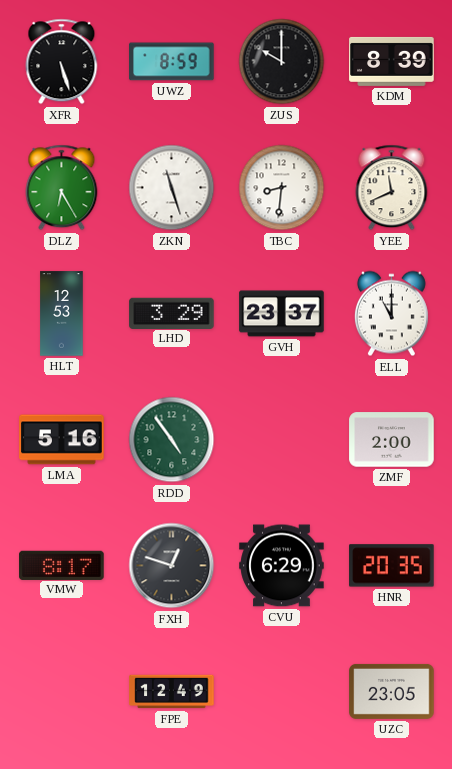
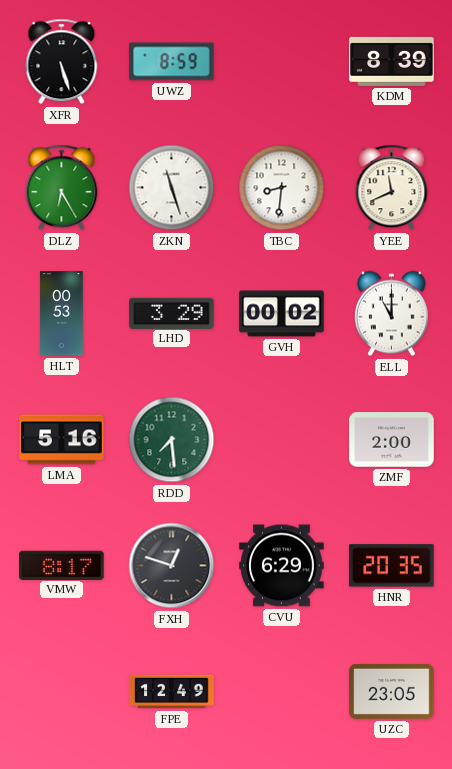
ZUS: 10:00 -> none
HLT: 12:53 -> 00:53
GVH: 23:37 -> 00:02
RDD: 4:54 -> 7:29
